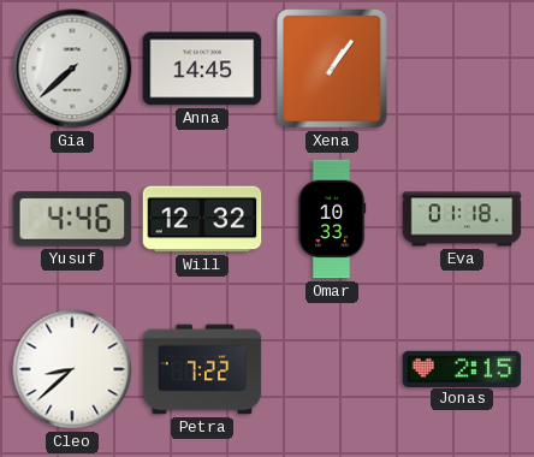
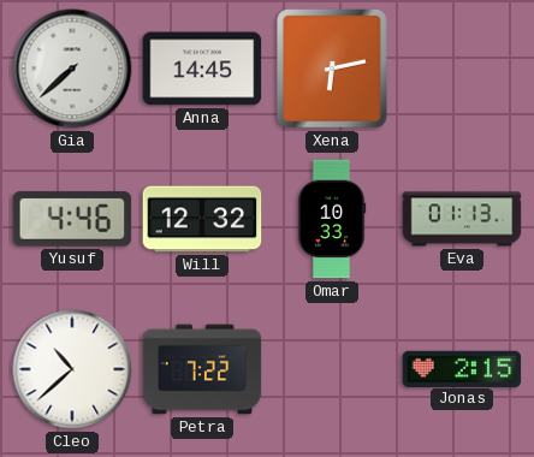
Xena: 1:06 -> 6:13
Eva: 01:18 -> 01:13
Cleo: 8:38 -> 10:38
